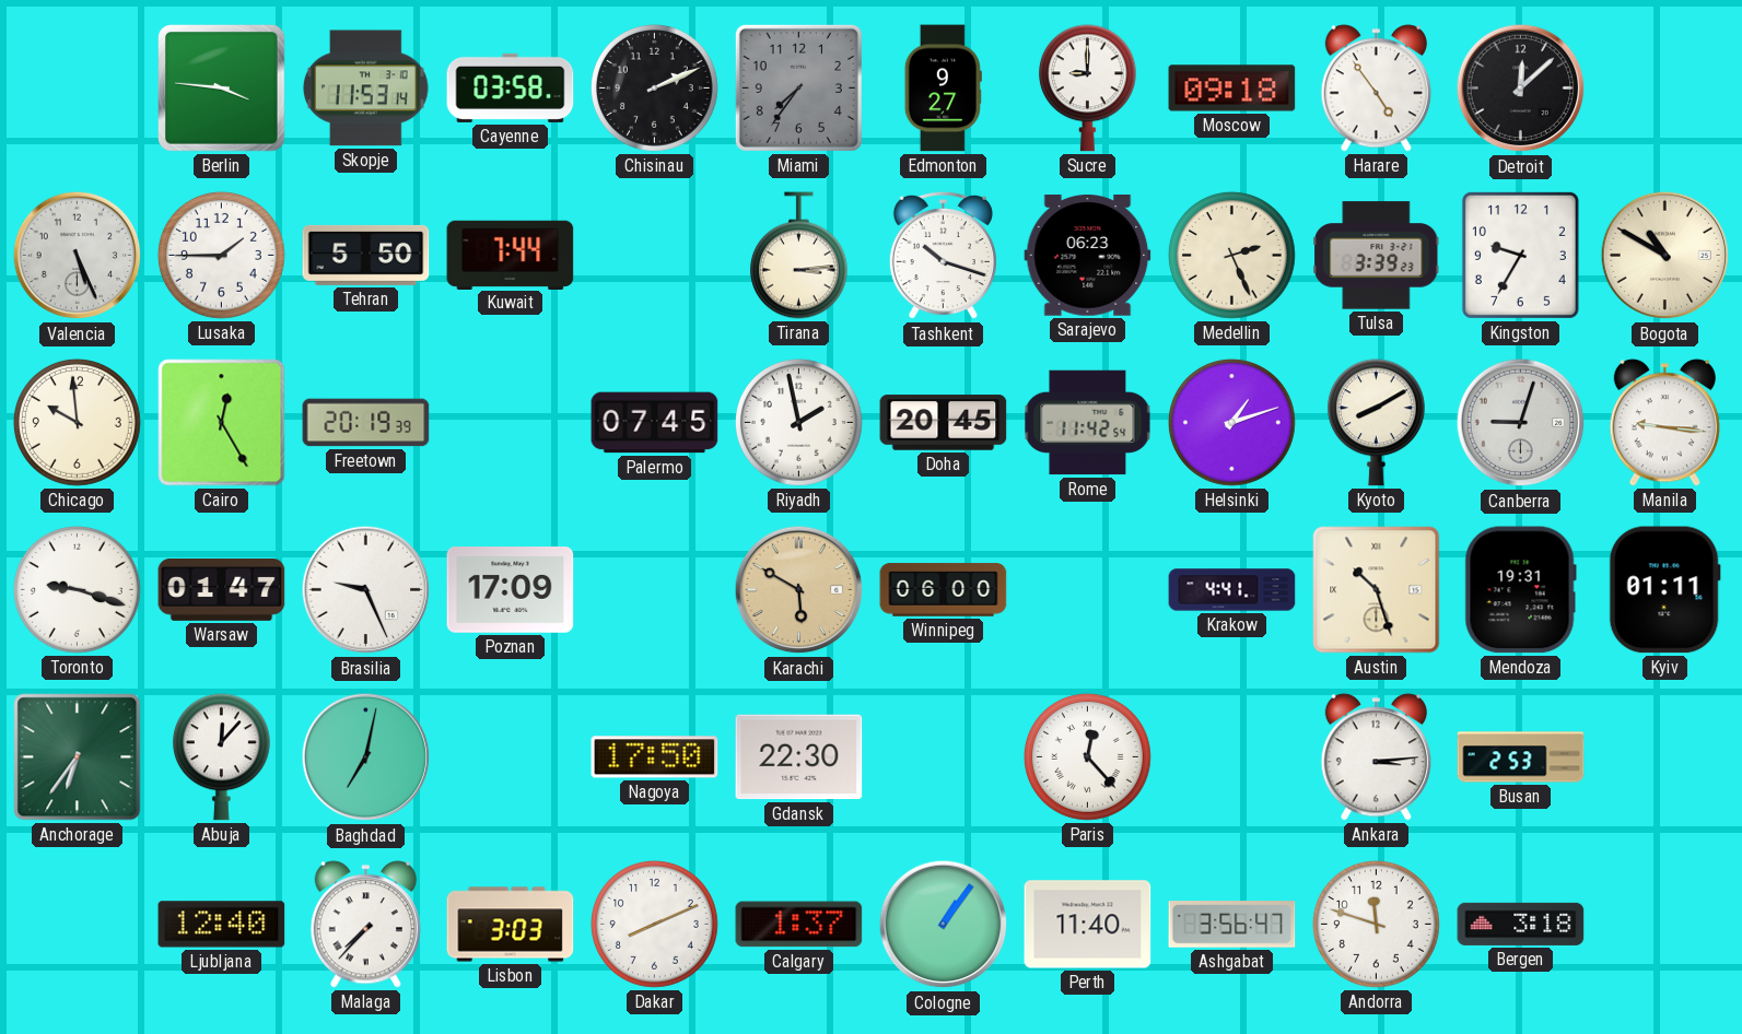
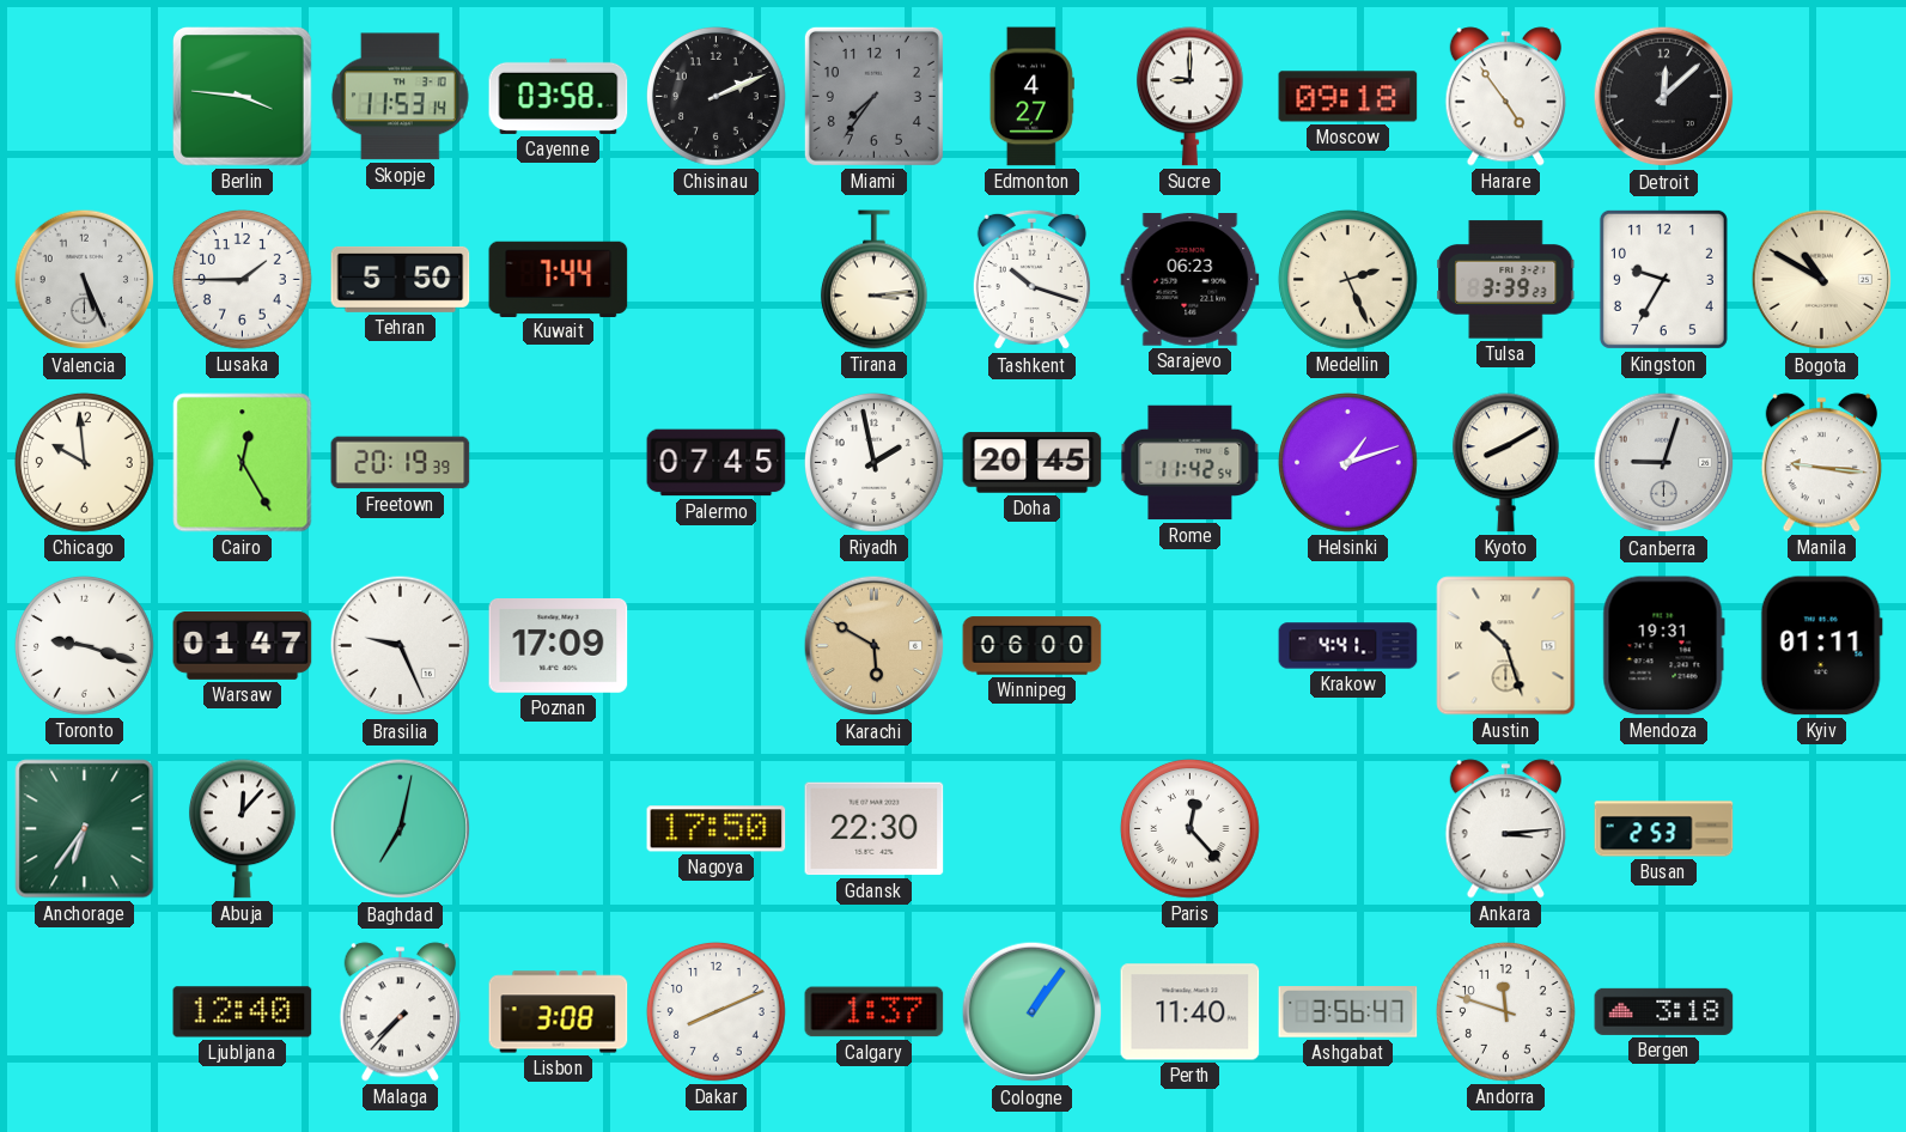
Edmonton: 9:27 -> 4:27
Lisbon: 3:03 -> 3:08
